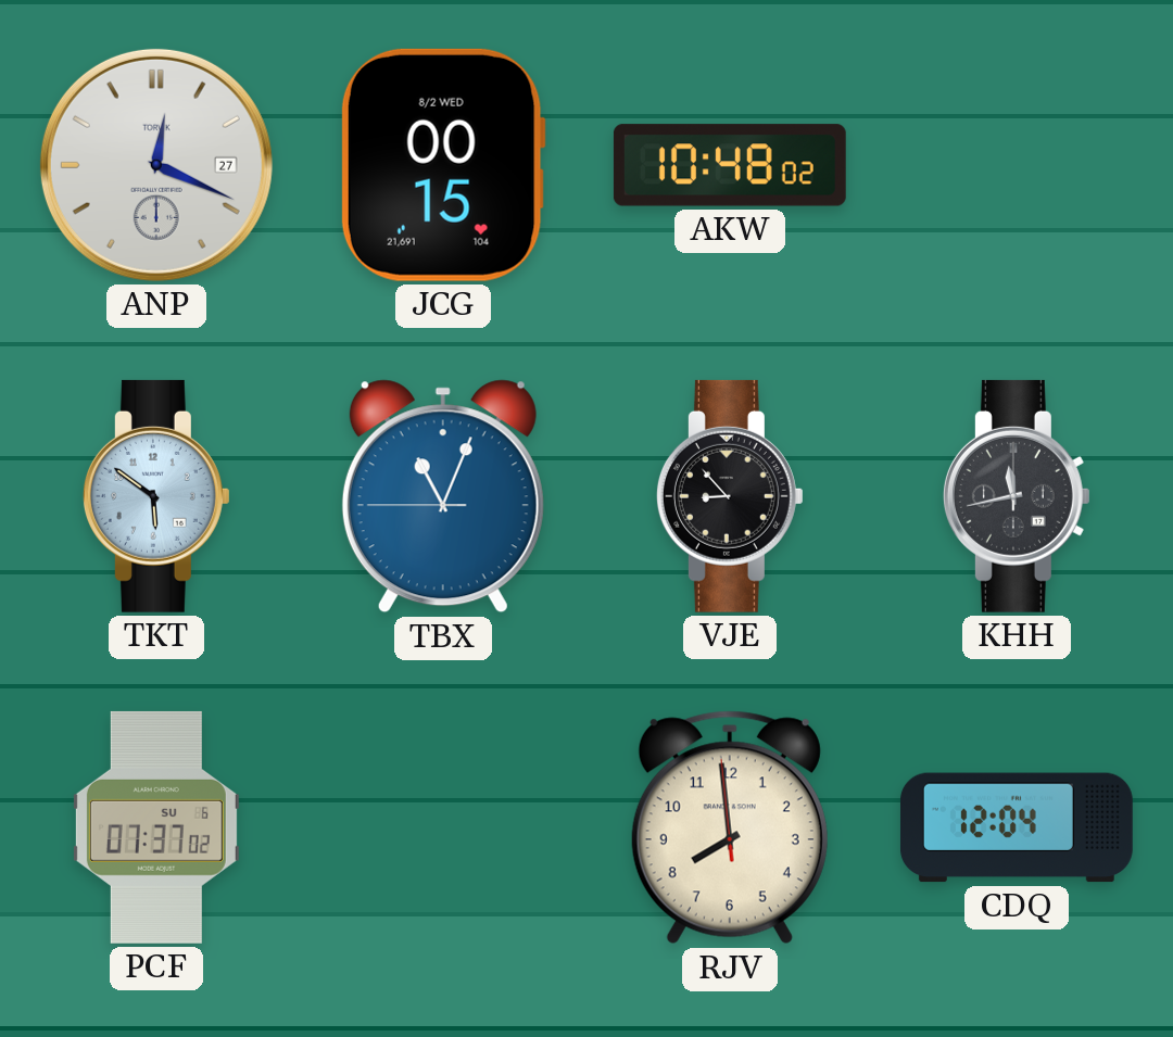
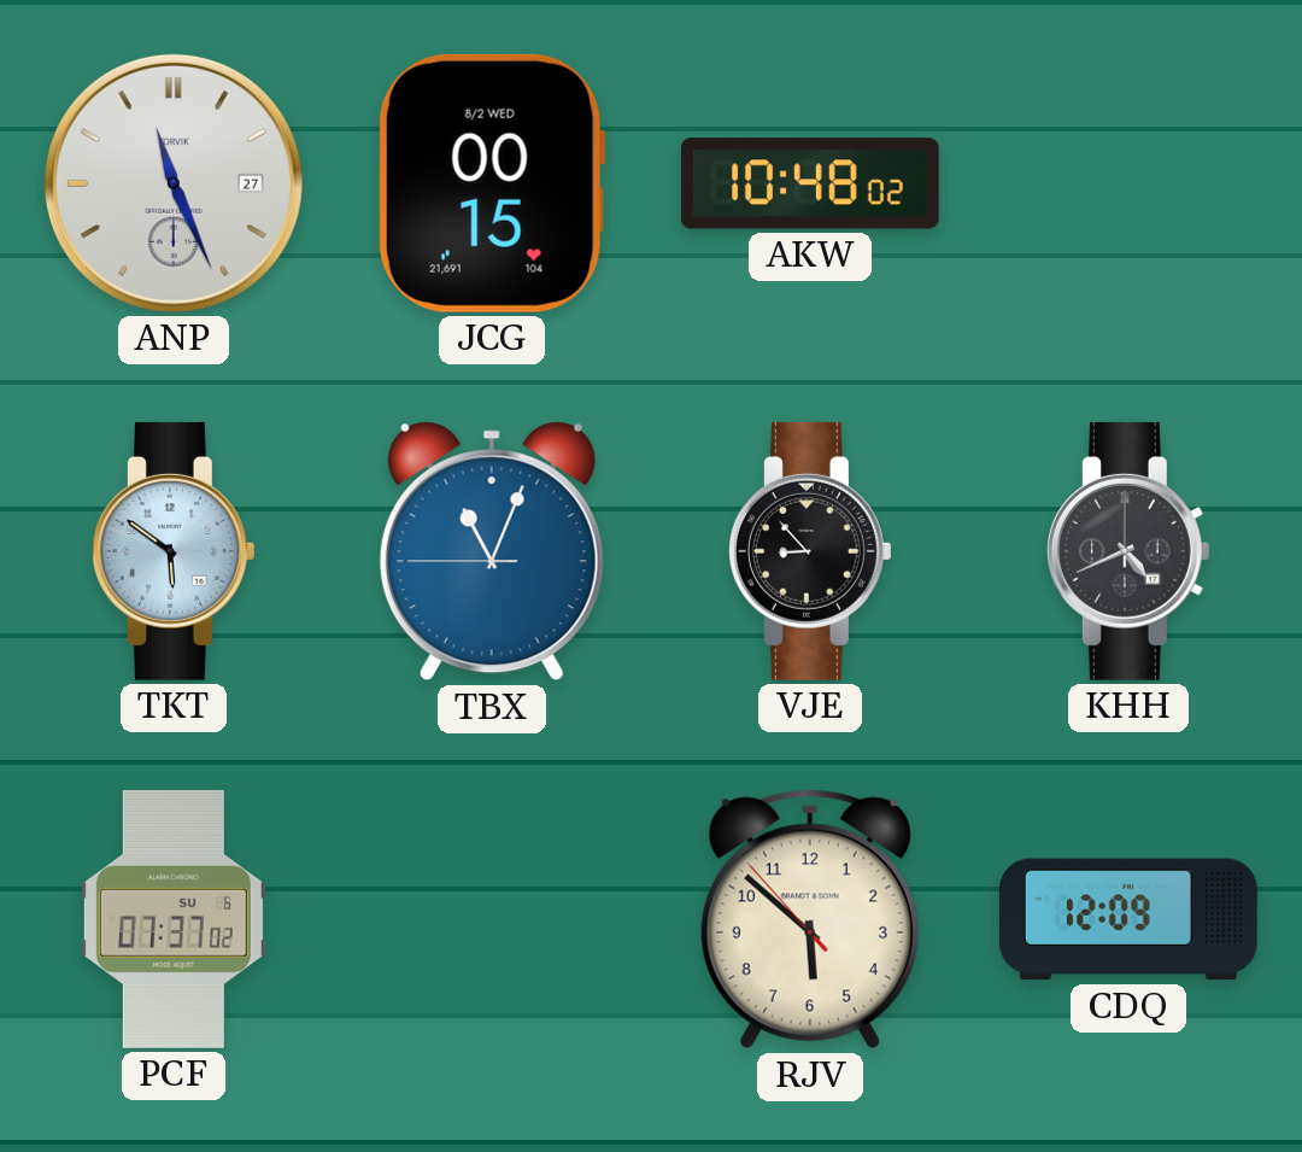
ANP: 12:19 -> 11:26
KHH: 11:43 -> 4:41
RJV: 7:58 -> 5:51
CDQ: 12:04 -> 12:09
